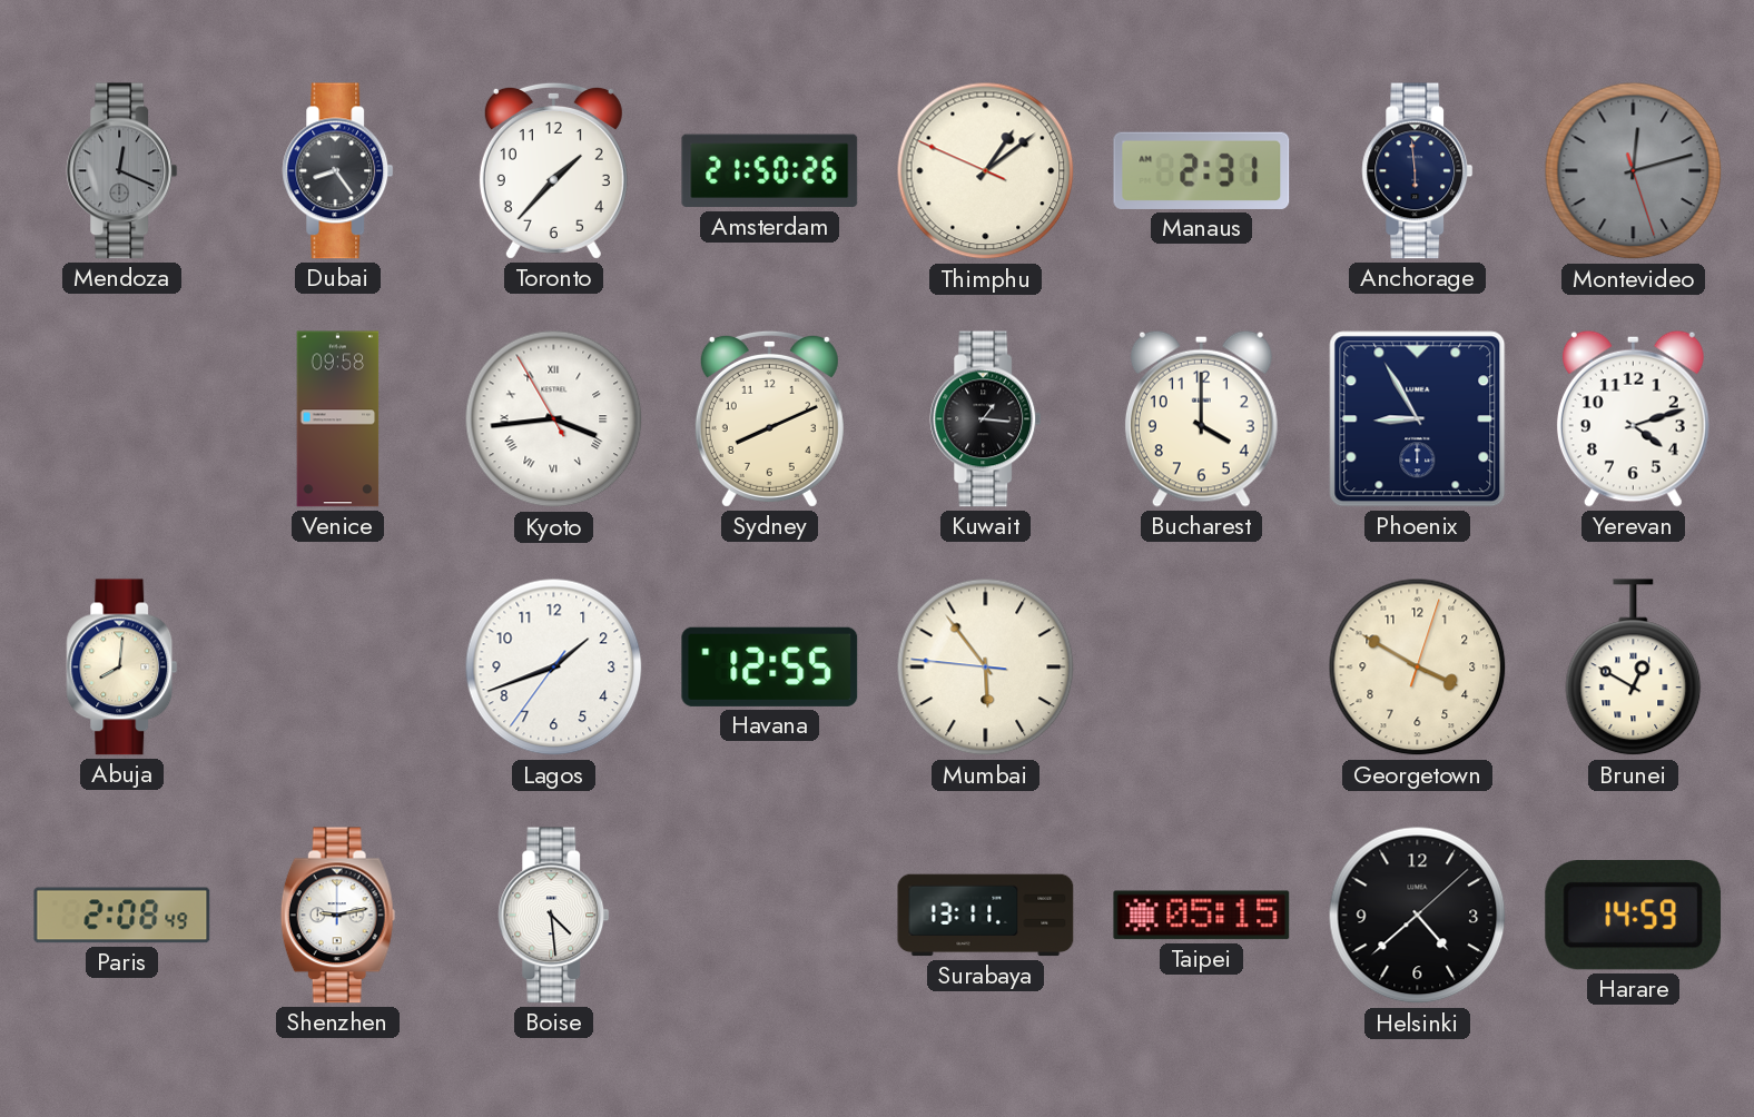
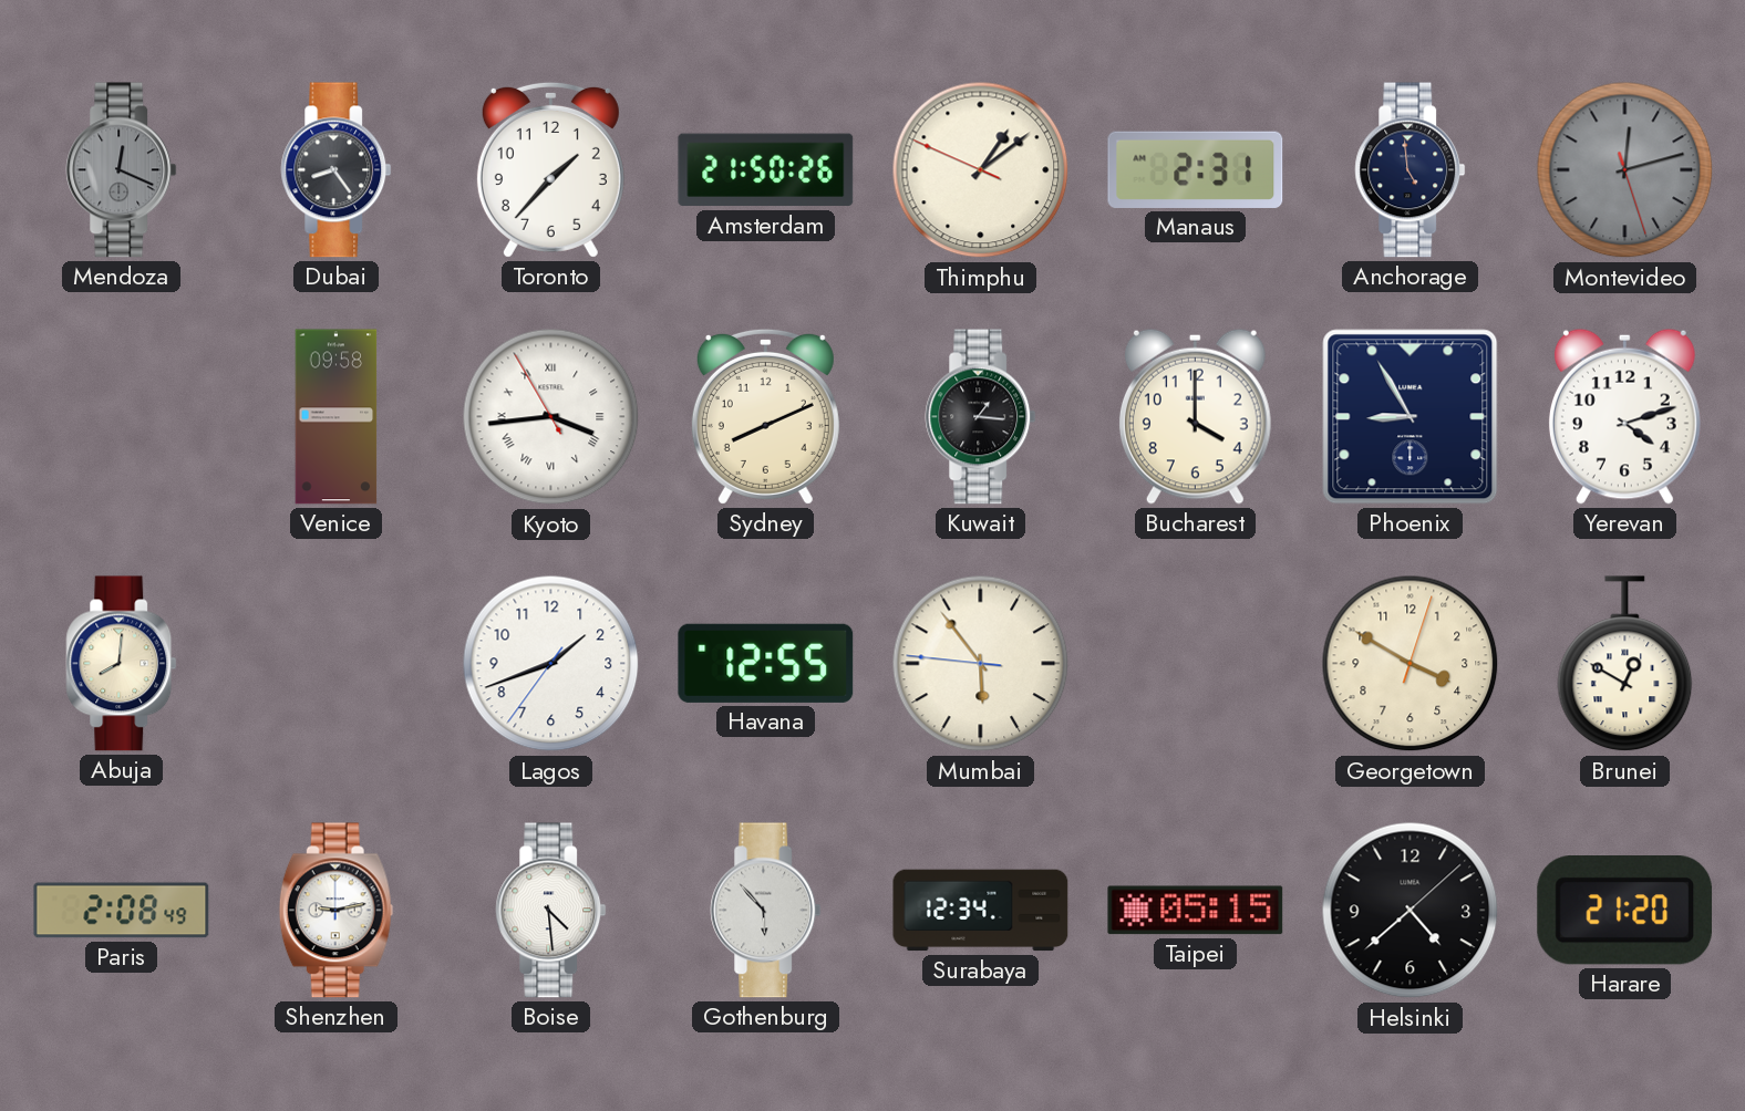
Anchorage: 5:59 -> 4:59
Gothenburg: none -> 5:53
Surabaya: 13:11 -> 12:34
Harare: 14:59 -> 21:20
